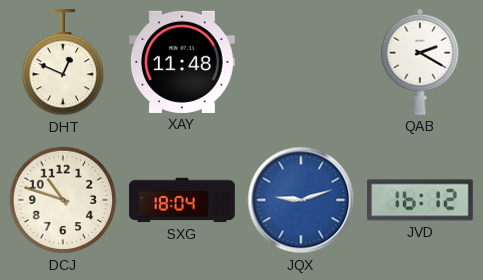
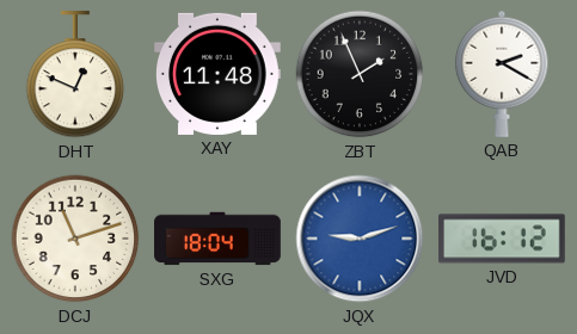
ZBT: none -> 1:56
DCJ: 10:48 -> 11:12
